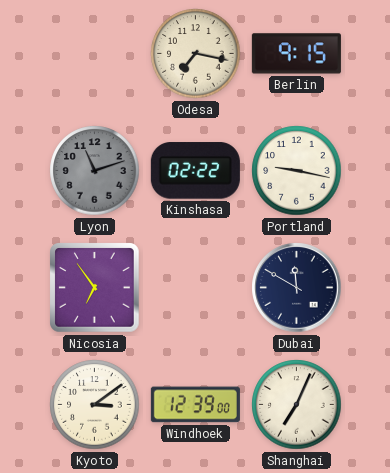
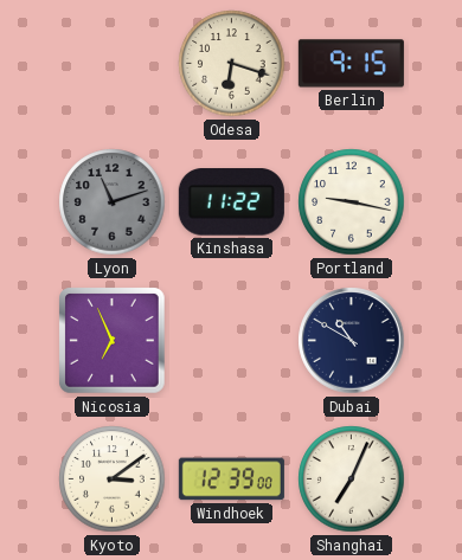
Odesa: 7:17 -> 6:18
Kinshasa: 02:22 -> 11:22
Nicosia: 6:54 -> 6:56
Dubai: 11:50 -> 10:50
